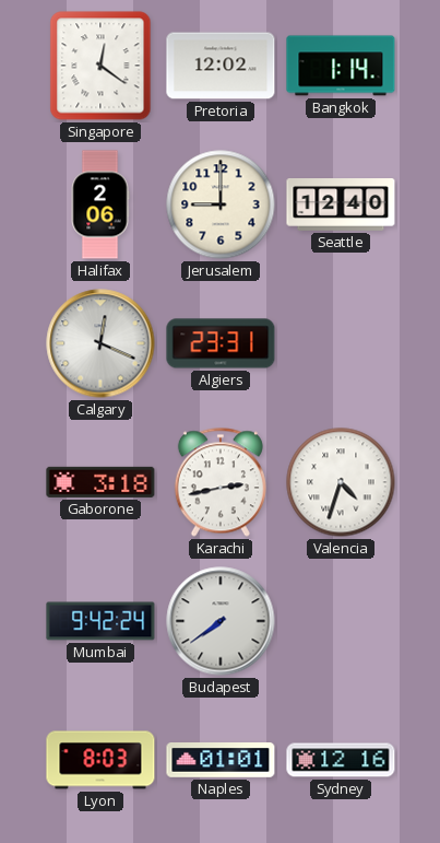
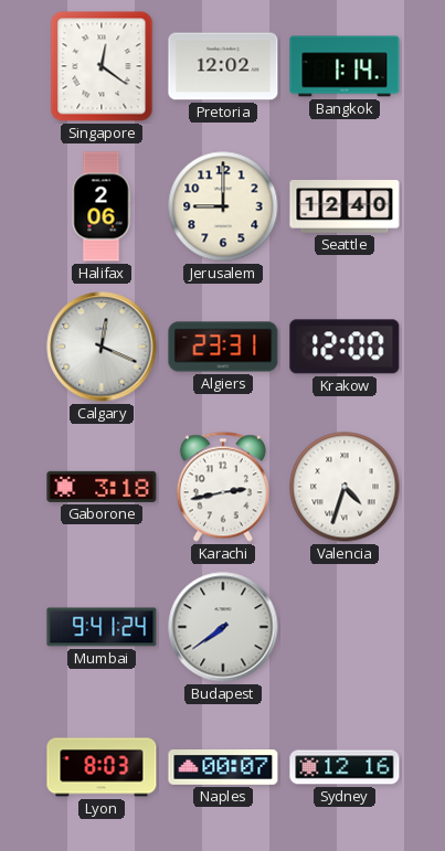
Krakow: none -> 12:00
Mumbai: 9:42 -> 9:41
Naples: 01:01 -> 00:07
